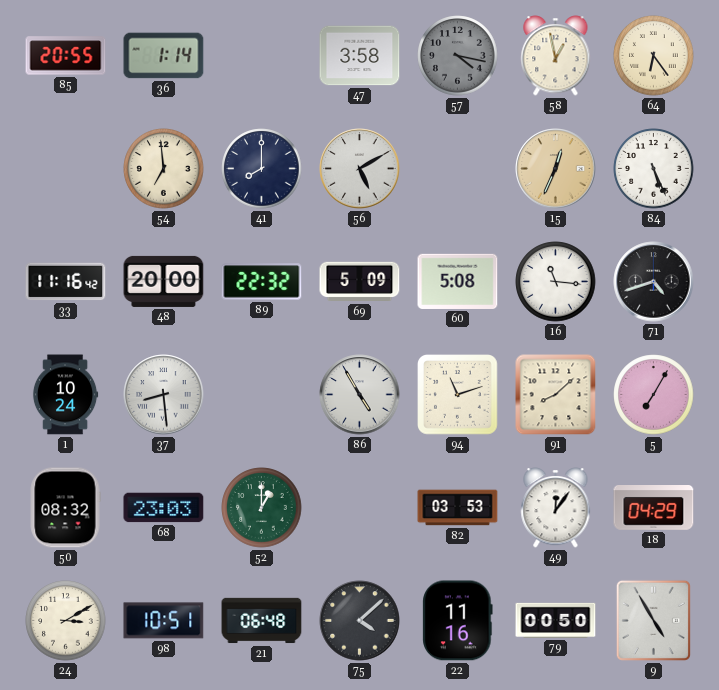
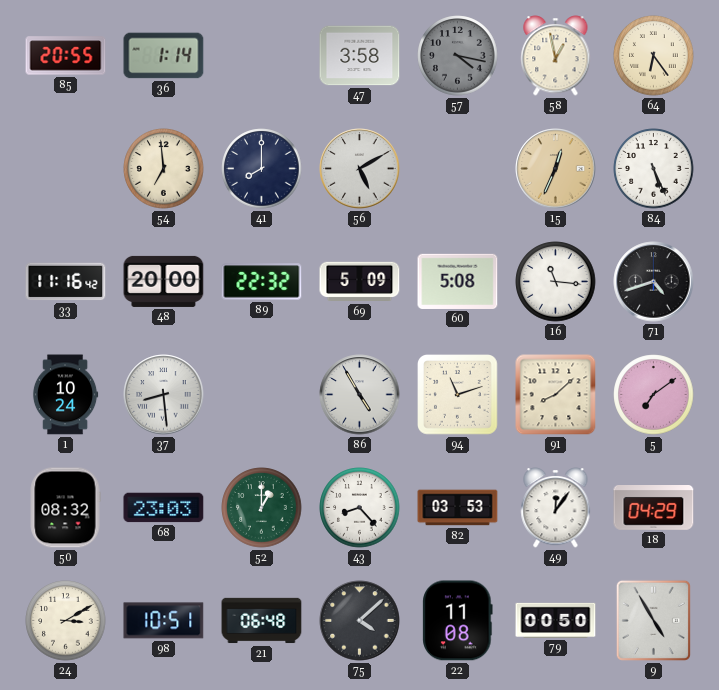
5: 7:05 -> 7:09
43: none -> 8:23
22: 11:16 -> 11:08
